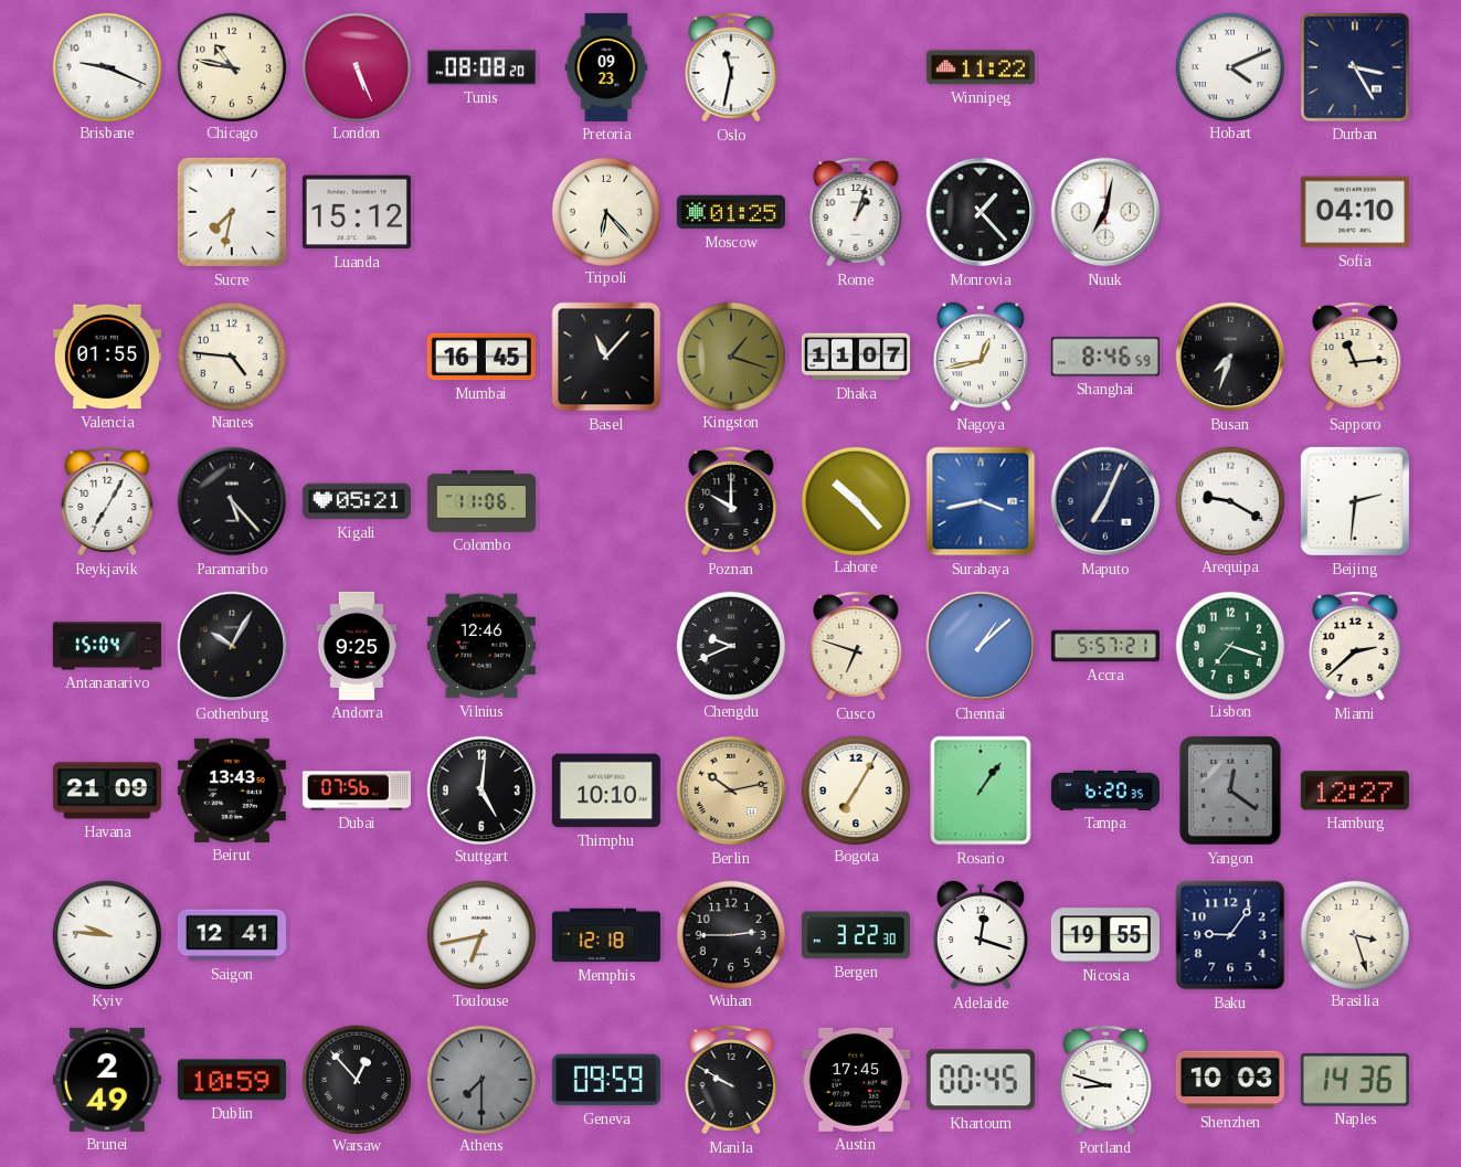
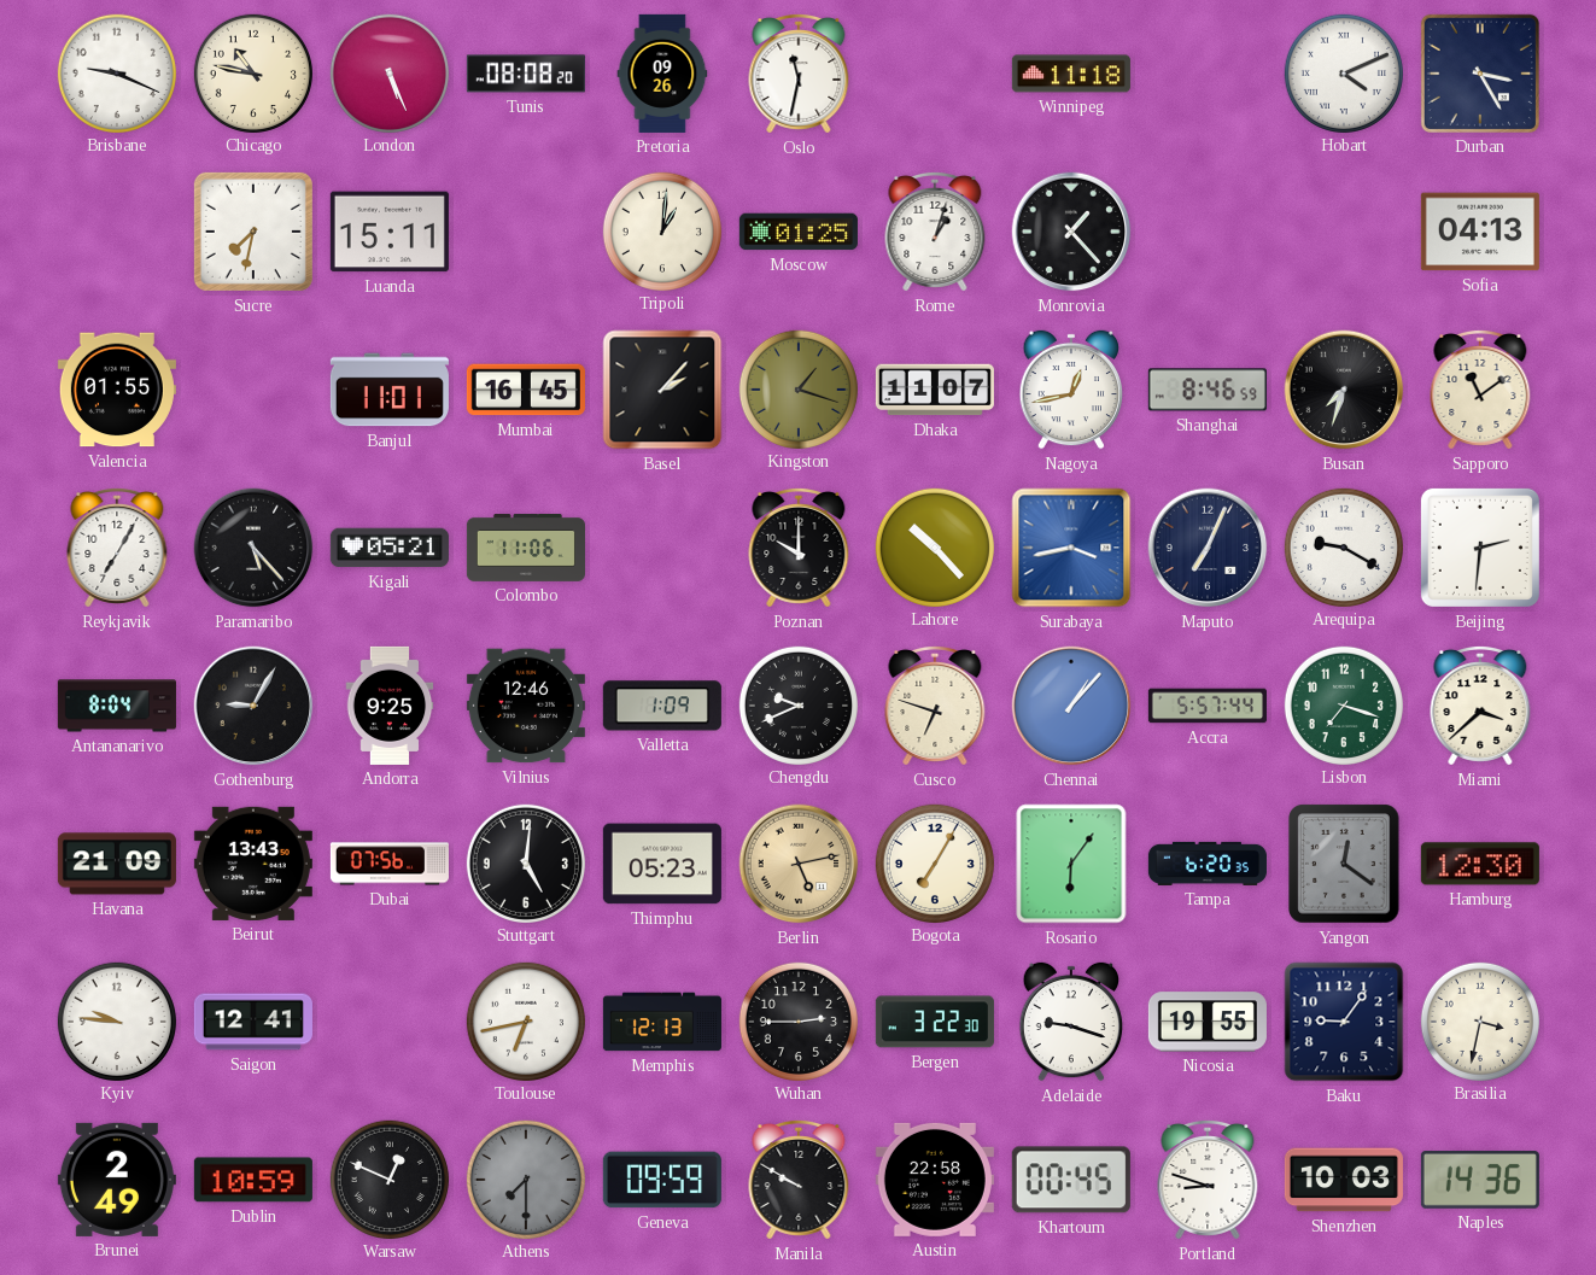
Pretoria: 09:23 -> 09:26
Winnipeg: 11:22 -> 11:18
Luanda: 15:12 -> 15:11
Tripoli: 6:23 -> 1:01
Nuuk: 7:02 -> none
Sofia: 04:10 -> 04:13
Nantes: 4:46 -> none
Banjul: none -> 11:01
Basel: 11:07 -> 2:07
Sapporo: 11:14 -> 11:09
Antananarivo: 15:04 -> 8:04
Gothenburg: 10:05 -> 9:05
Valletta: none -> 1:09
Chennai: 1:08 -> 1:07
Accra: 5:57:21 -> 5:57:44
Miami: 2:38 -> 3:38
Thimphu: 10:10 -> 05:23
Berlin: 10:13 -> 5:13
Rosario: 1:06 -> 6:06
Hamburg: 12:27 -> 12:30
Memphis: 12:18 -> 12:13
Adelaide: 12:18 -> 9:18
Brasilia: 3:27 -> 3:32
Warsaw: 12:53 -> 12:49
Austin: 17:45 -> 22:58
